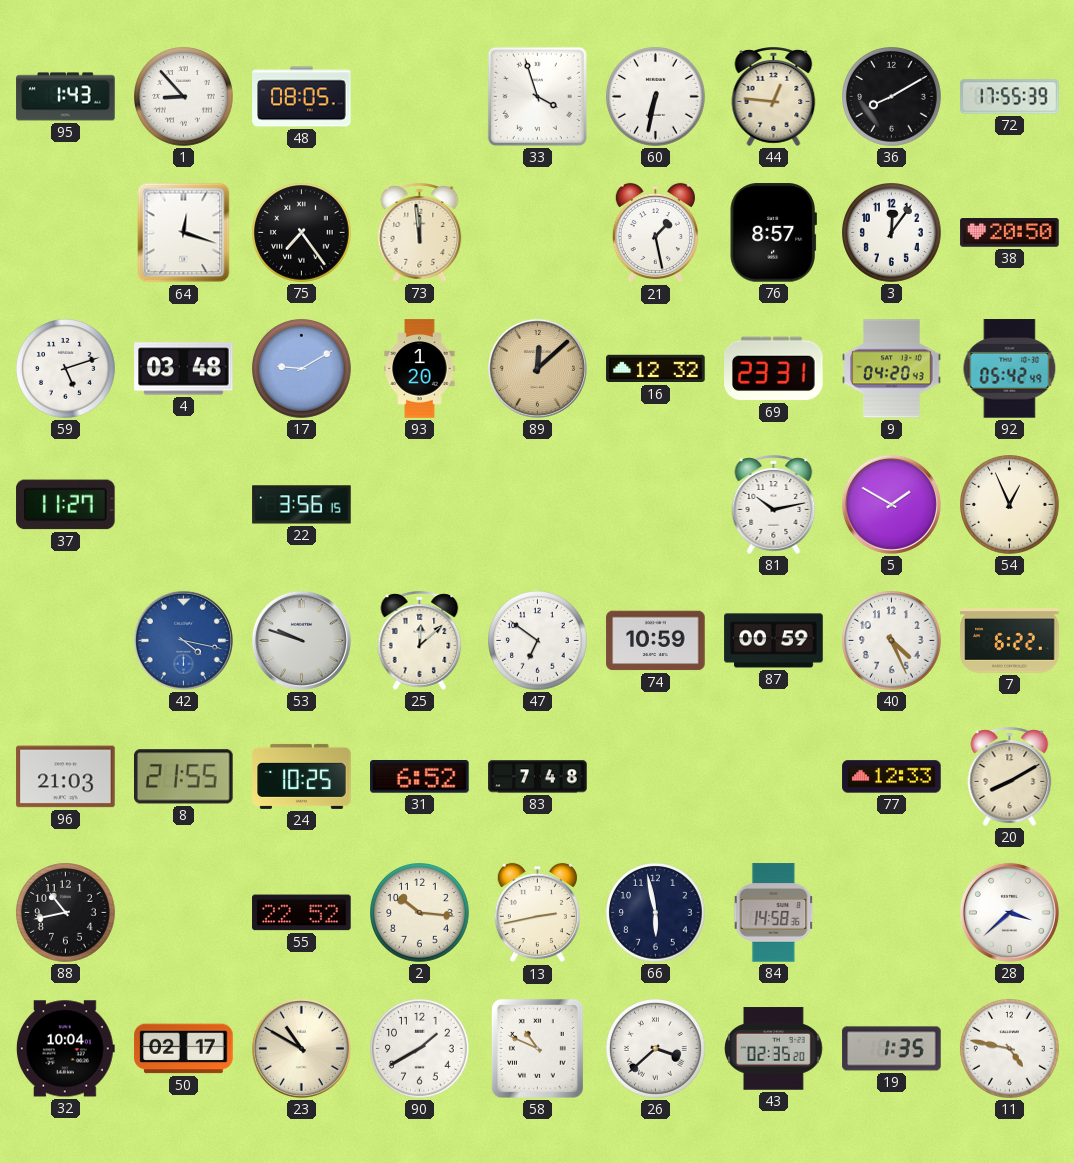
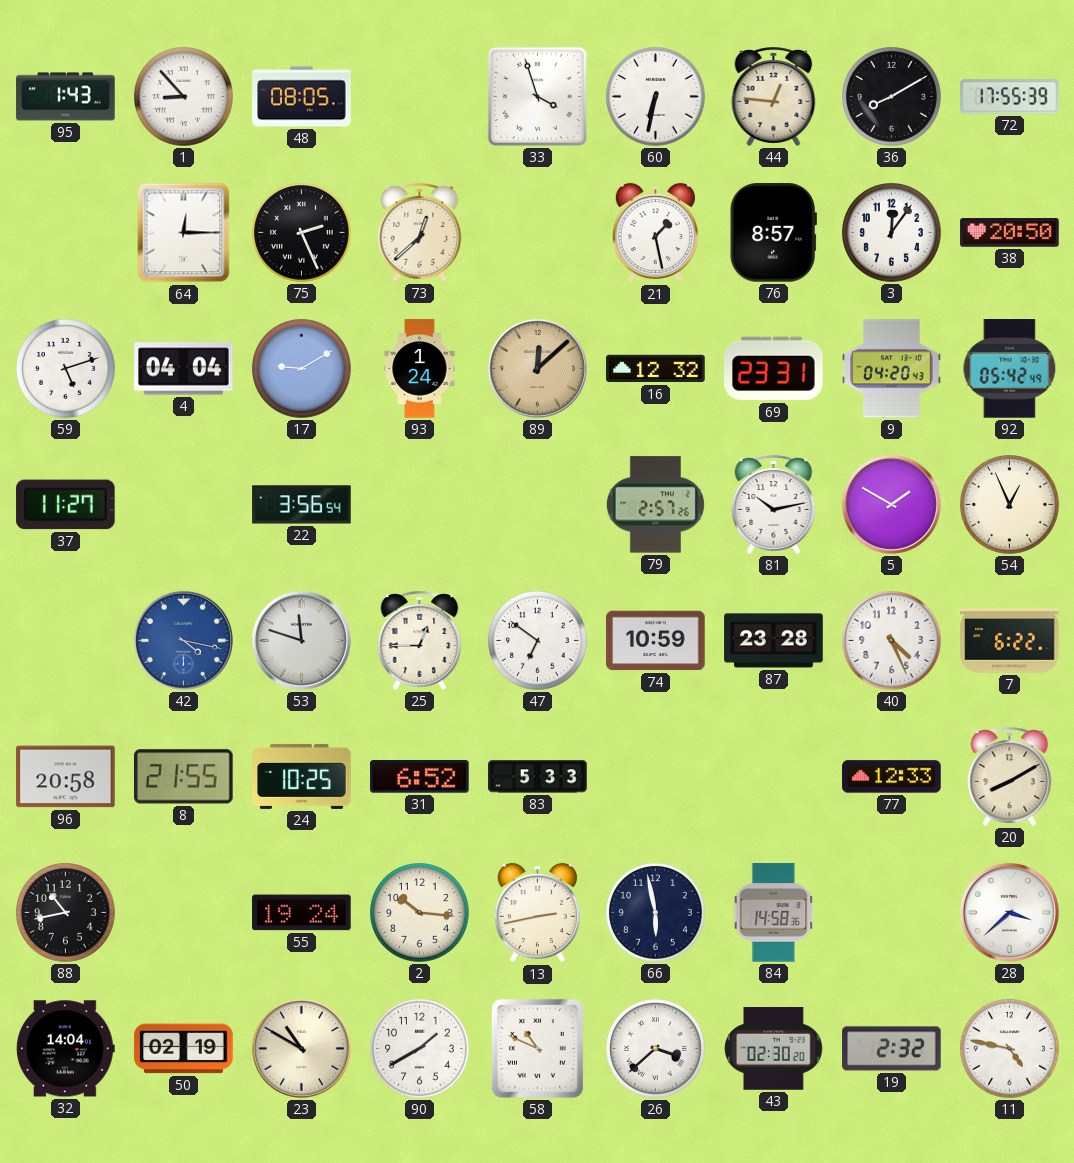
64: 12:18 -> 12:15
75: 7:24 -> 2:26
73: 11:59 -> 12:38
4: 03:48 -> 04:04
93: 1:20 -> 1:24
22: 3:56:15 -> 3:56:54
79: none -> 2:57
53: 9:48 -> 11:48
25: 12:08 -> 12:45
87: 00:59 -> 23:28
96: 21:03 -> 20:58
83: 7:48 -> 5:33
55: 22:52 -> 19:24
32: 10:04 -> 14:04
50: 02:17 -> 02:19
43: 02:35 -> 02:30
19: 1:35 -> 2:32
